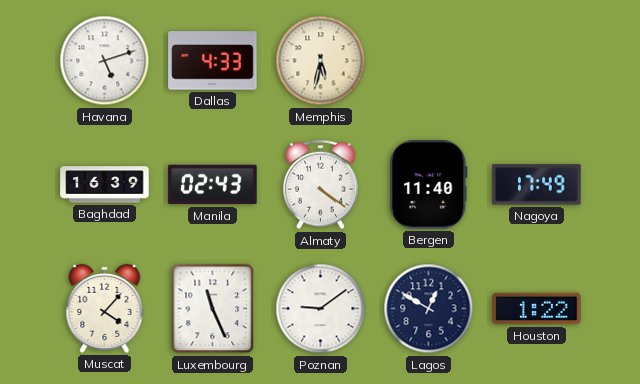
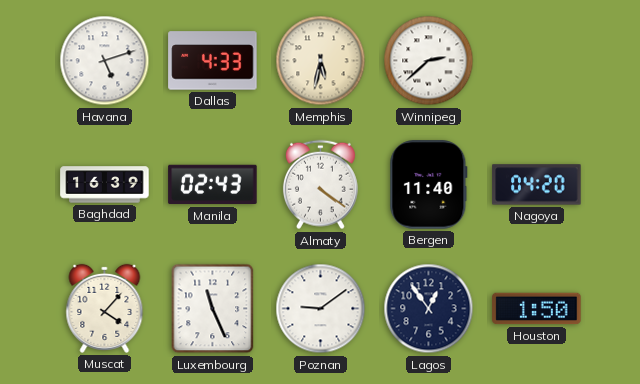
Winnipeg: none -> 2:38
Nagoya: 17:49 -> 04:20
Lagos: 12:50 -> 12:54
Houston: 1:22 -> 1:50
